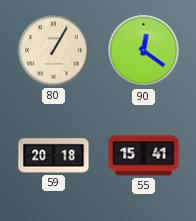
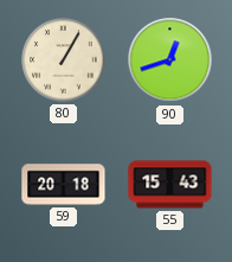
90: 12:21 -> 12:42
55: 15:41 -> 15:43
